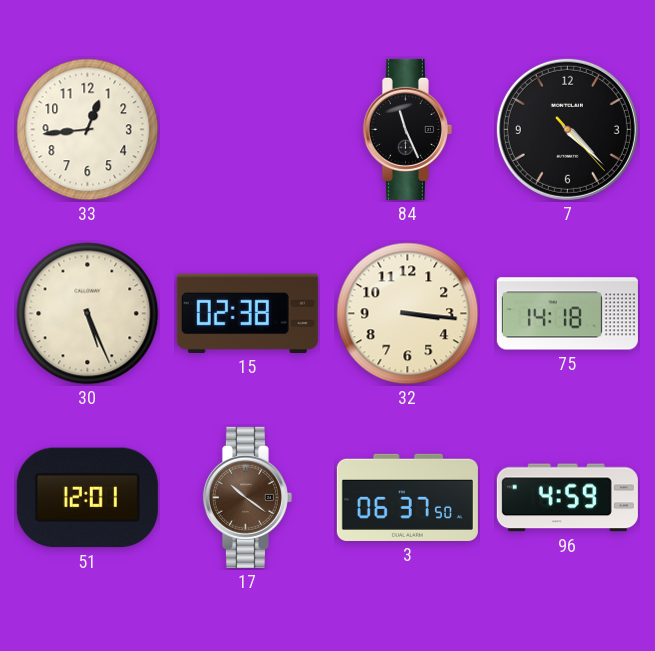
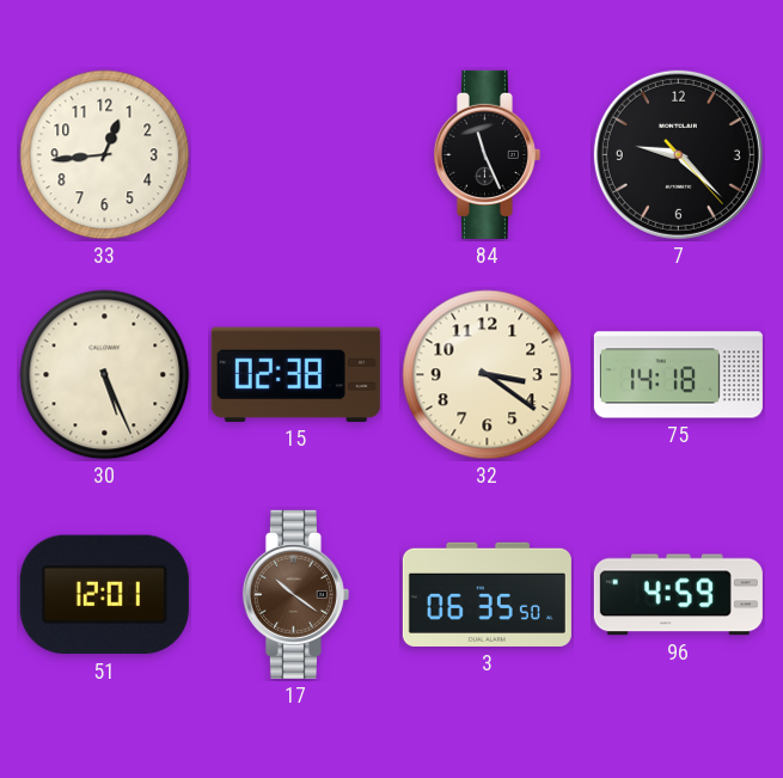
7: 4:22 -> 9:22
32: 3:16 -> 3:21
3: 06:37 -> 06:35
